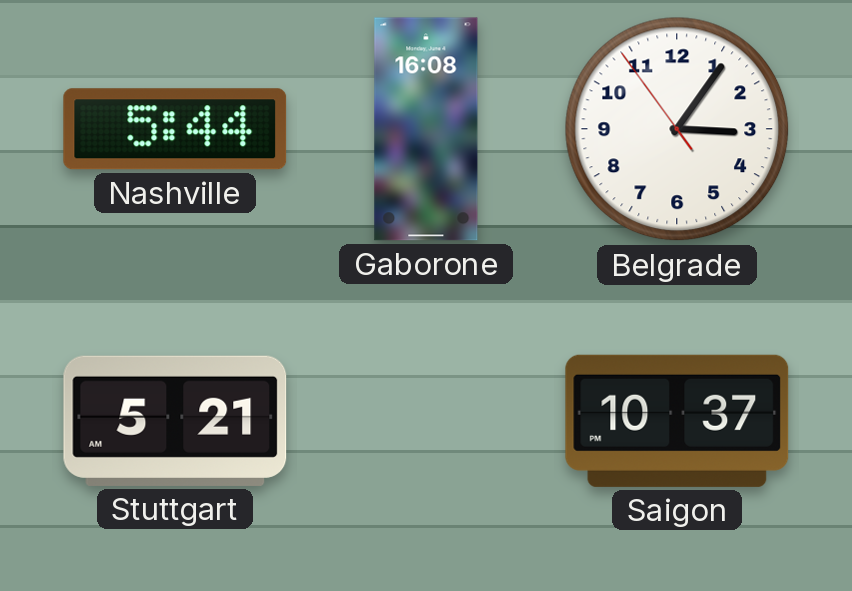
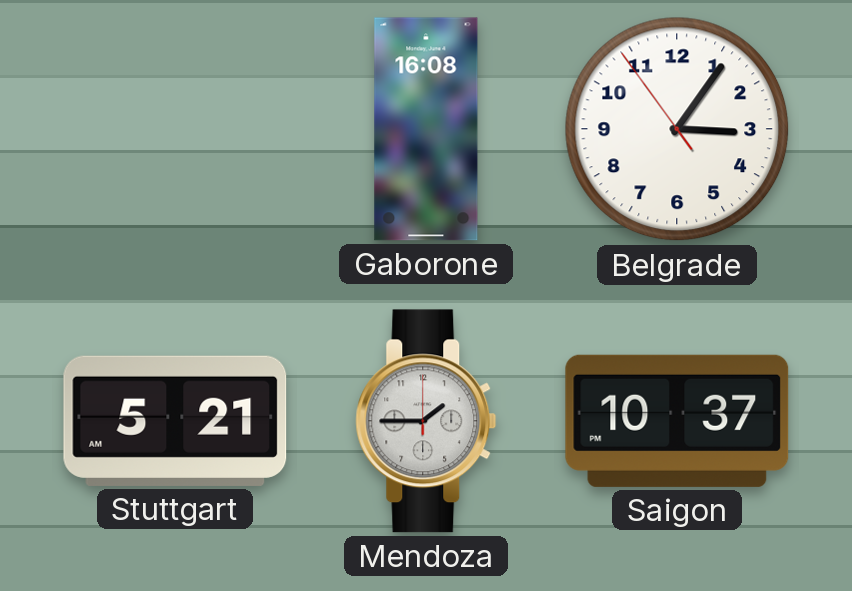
Nashville: 5:44 -> none
Mendoza: none -> 1:45
